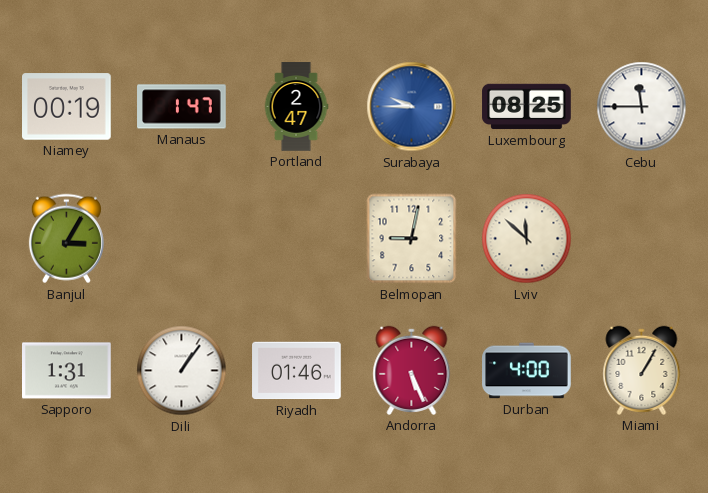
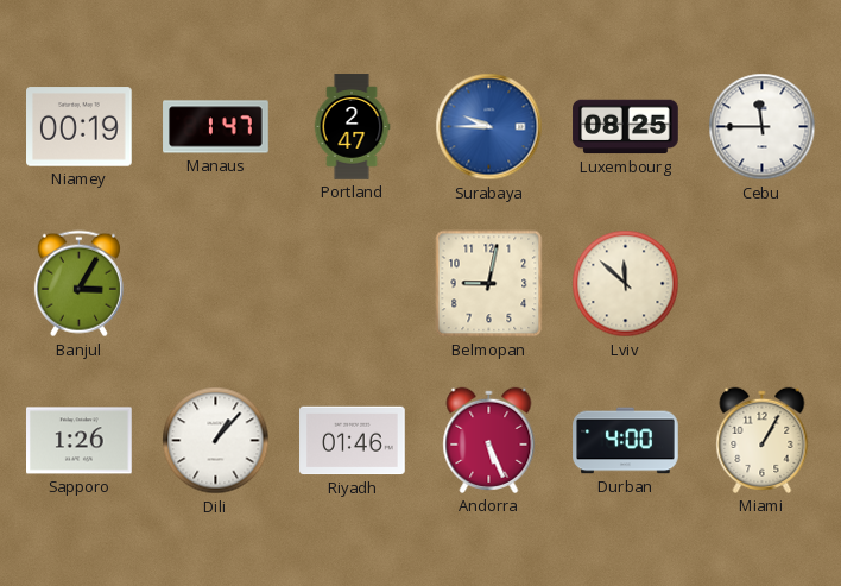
Sapporo: 1:31 -> 1:26
Dili: 1:06 -> 1:07
